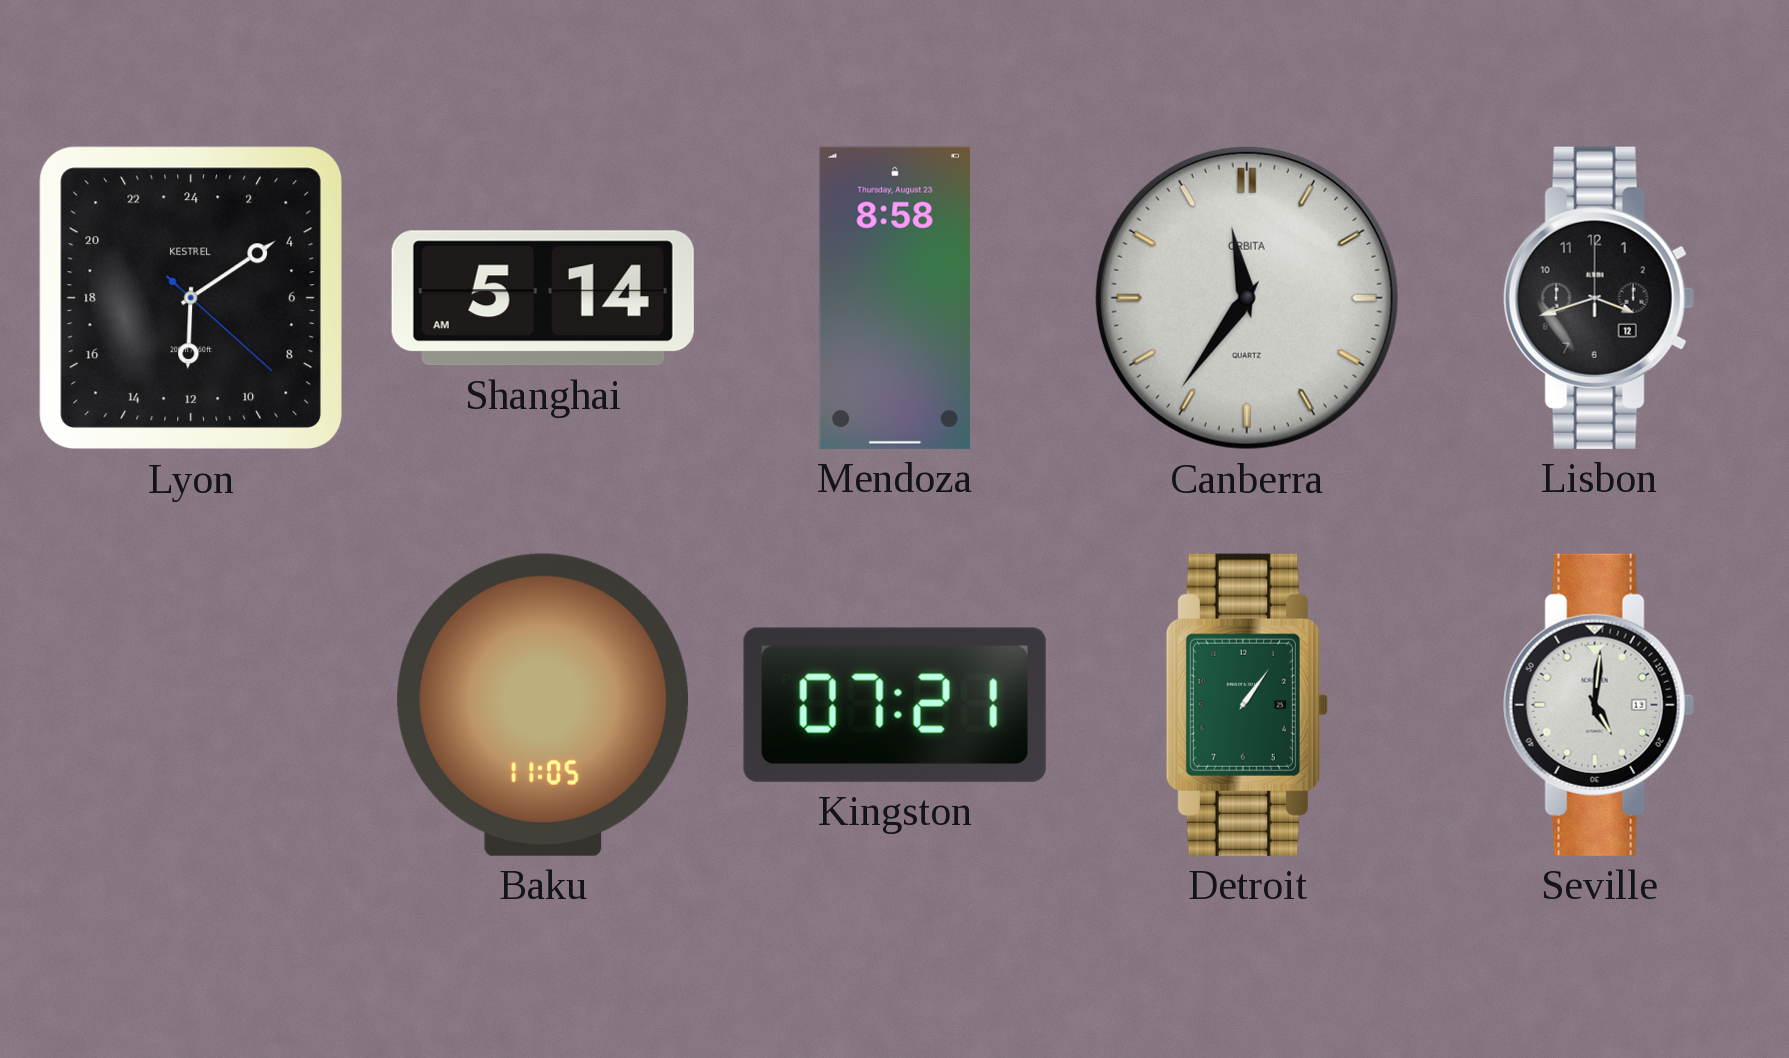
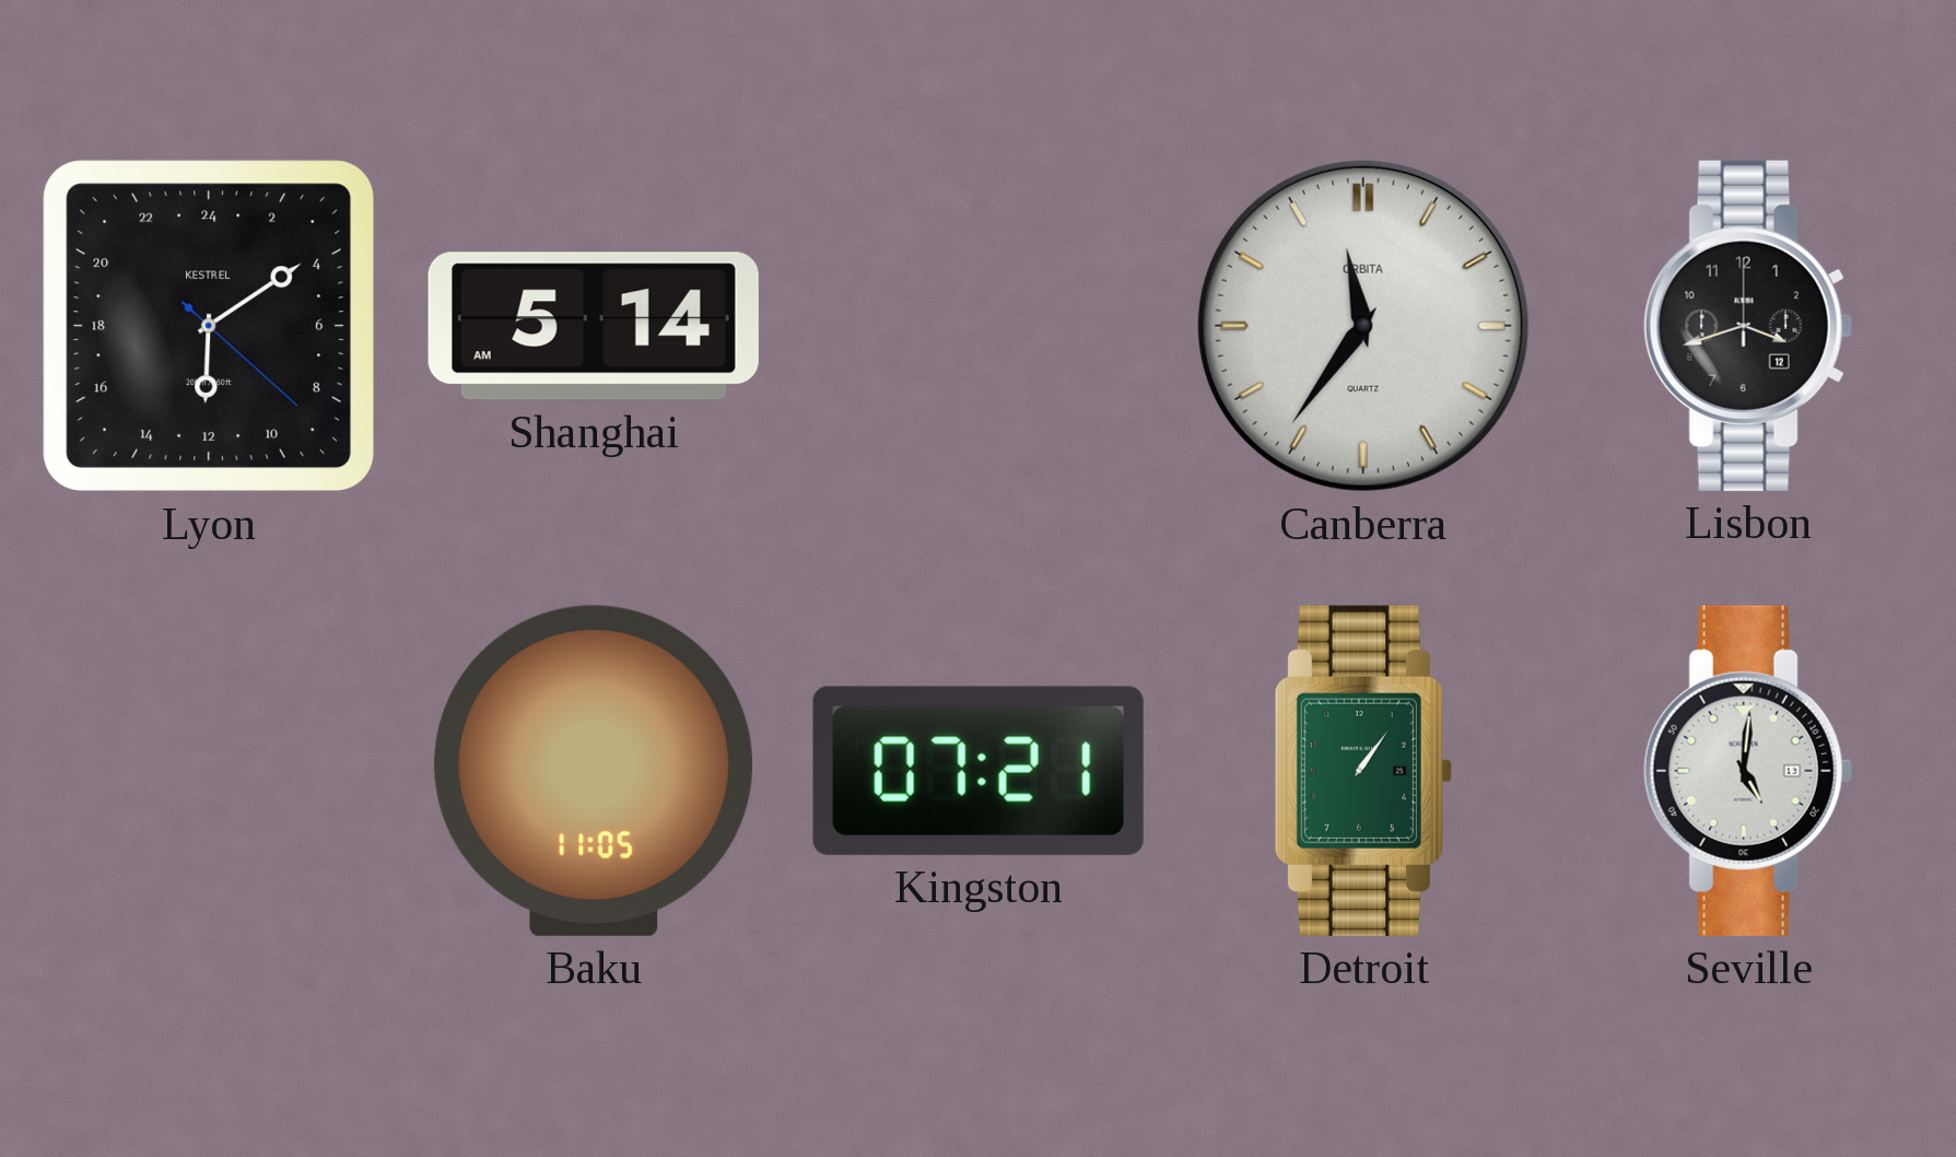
Mendoza: 8:58 -> none
